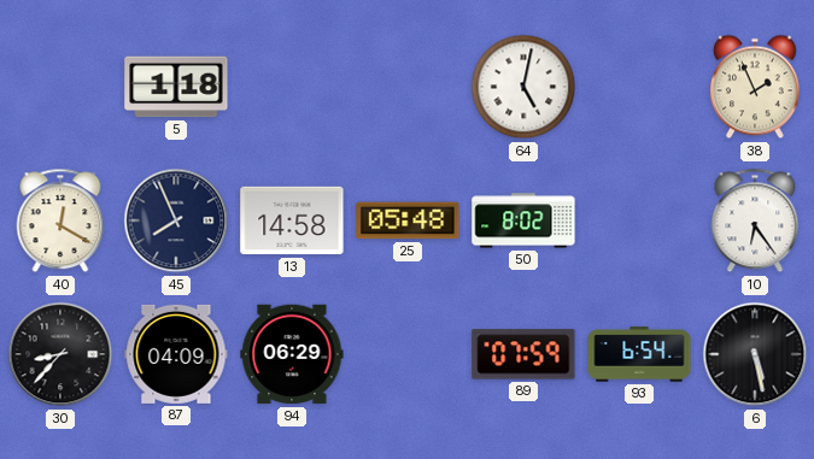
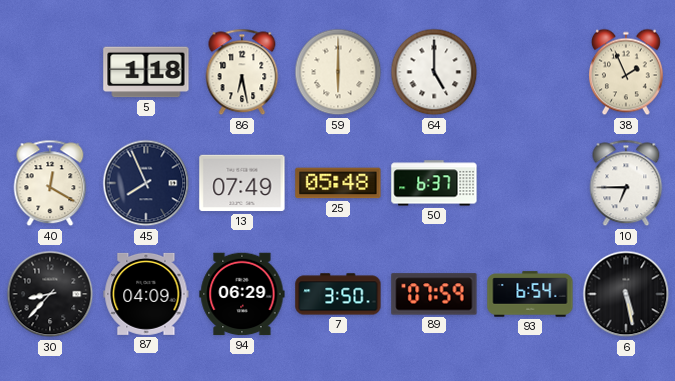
86: none -> 6:28
59: none -> 6:00
64: 5:02 -> 5:00
13: 14:58 -> 07:49
50: 8:02 -> 6:37
10: 6:24 -> 6:45
7: none -> 3:50
